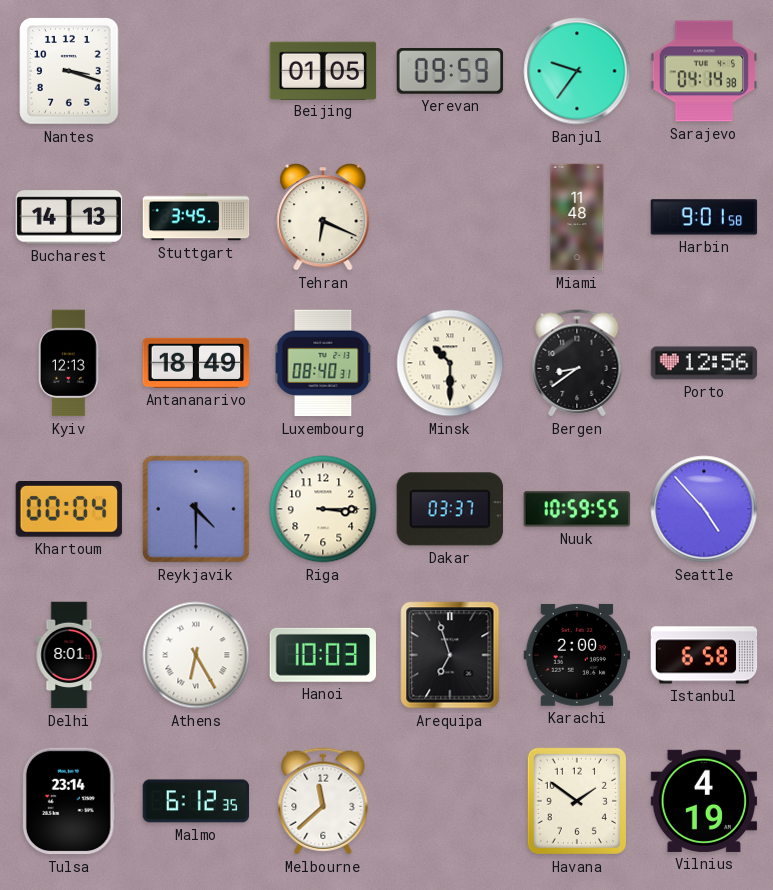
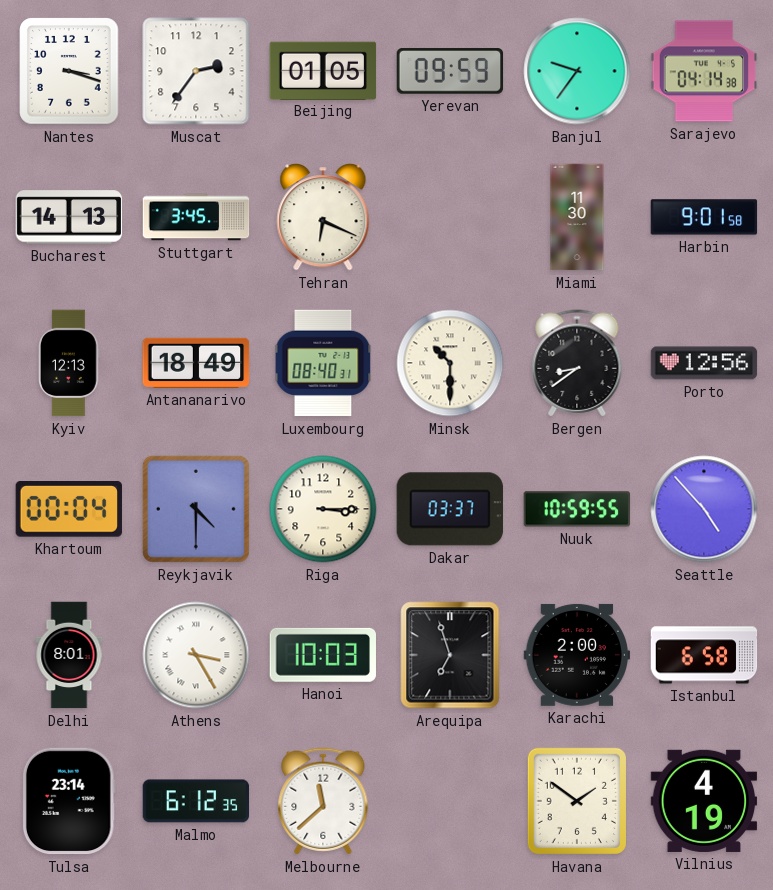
Muscat: none -> 2:36
Miami: 11:48 -> 11:30
Athens: 6:25 -> 3:25
